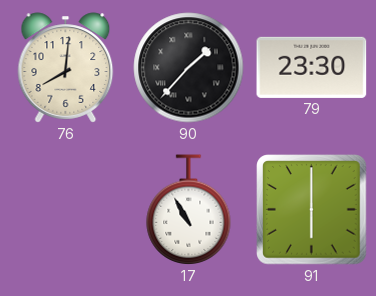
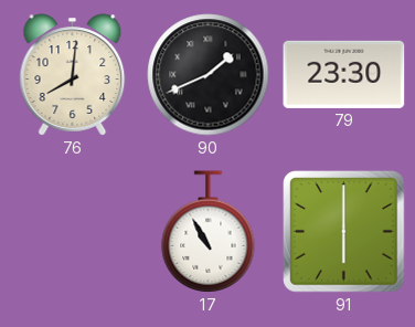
90: 1:37 -> 1:41
